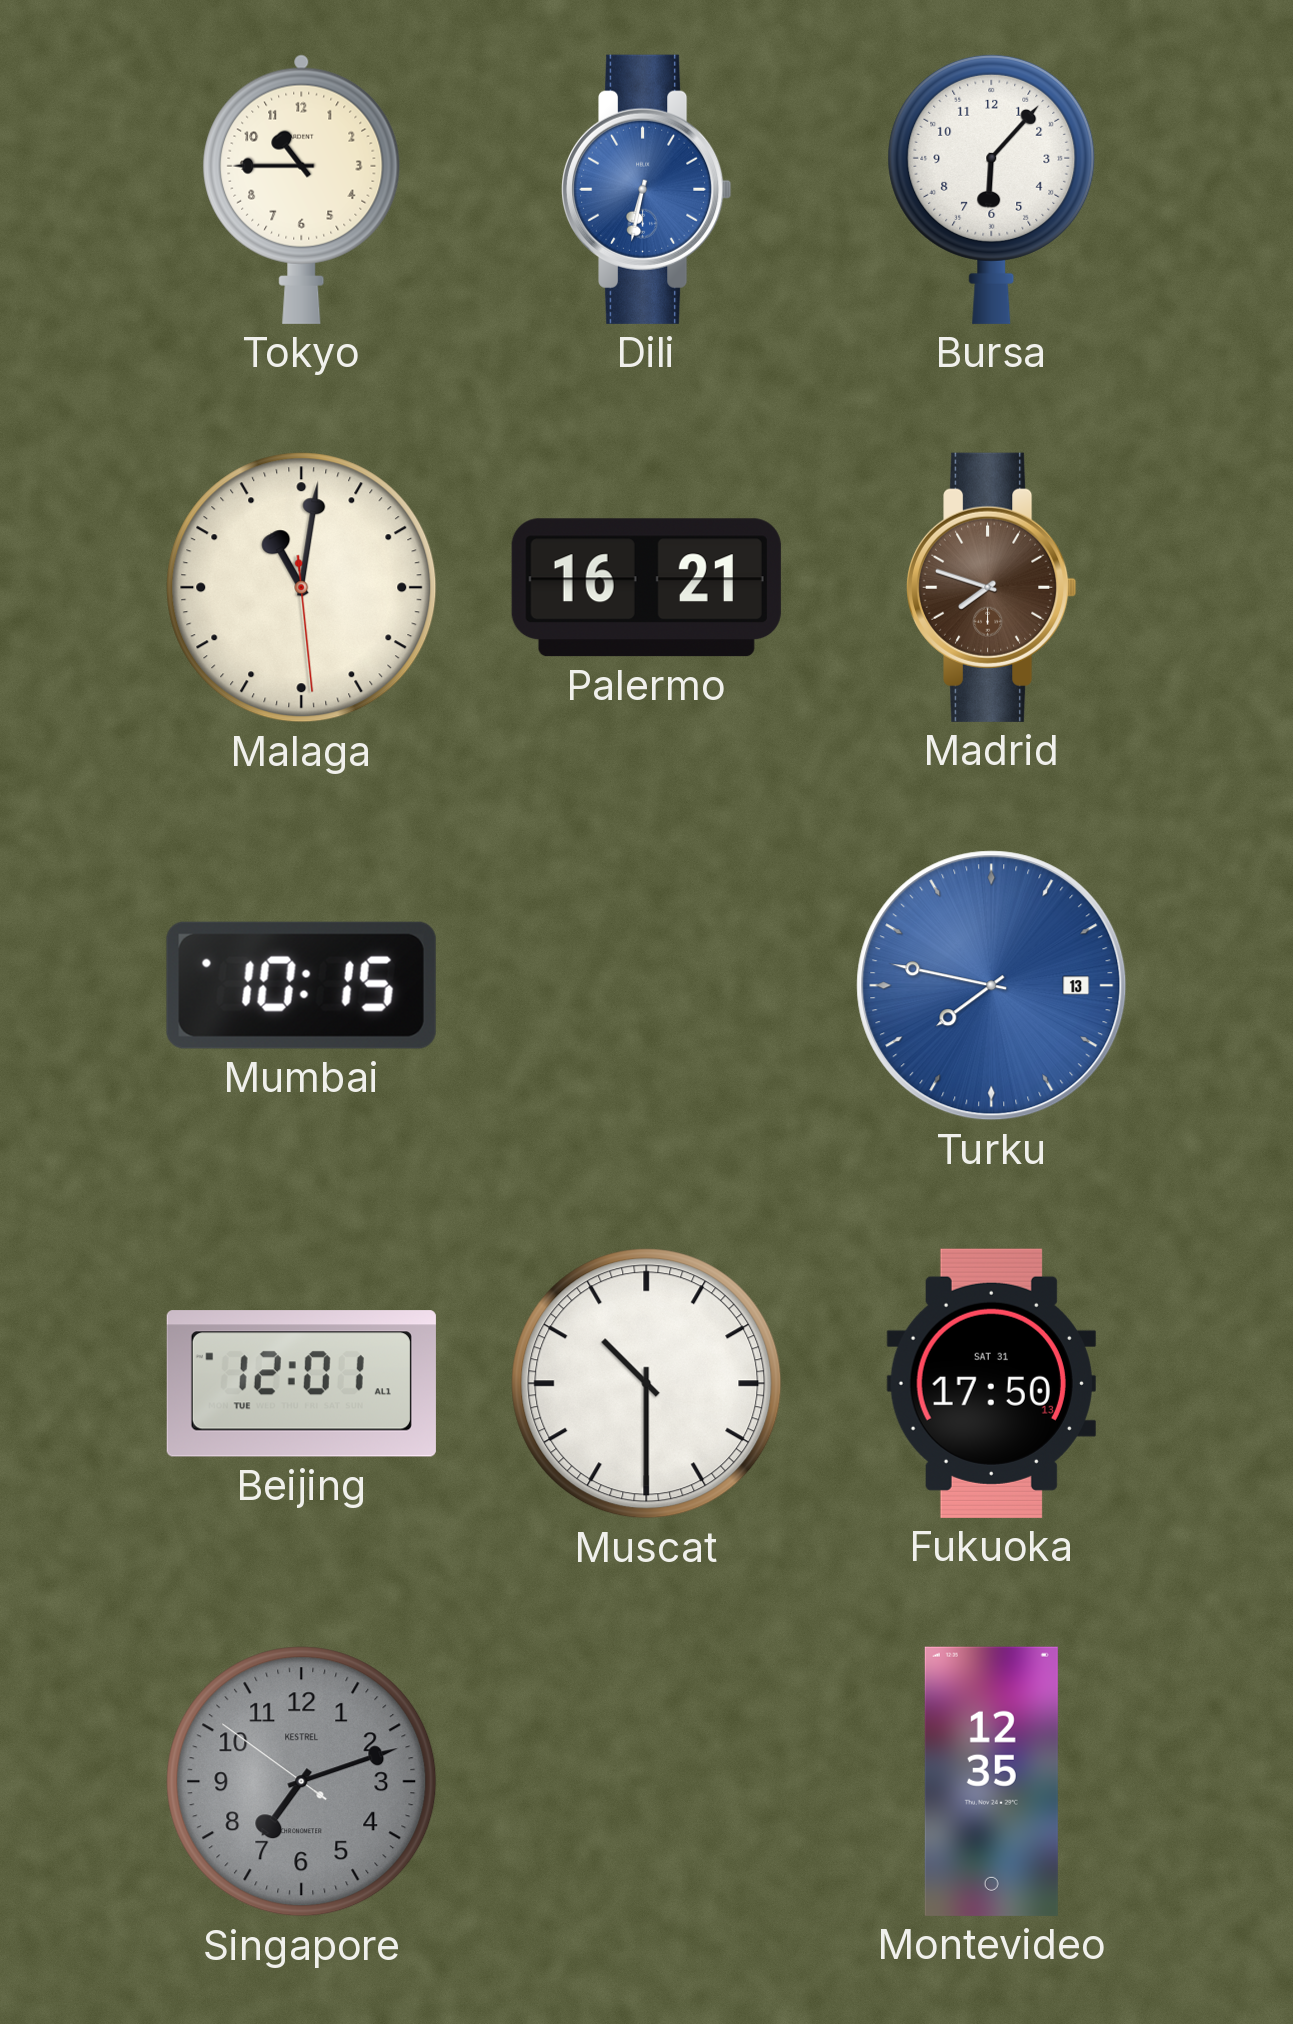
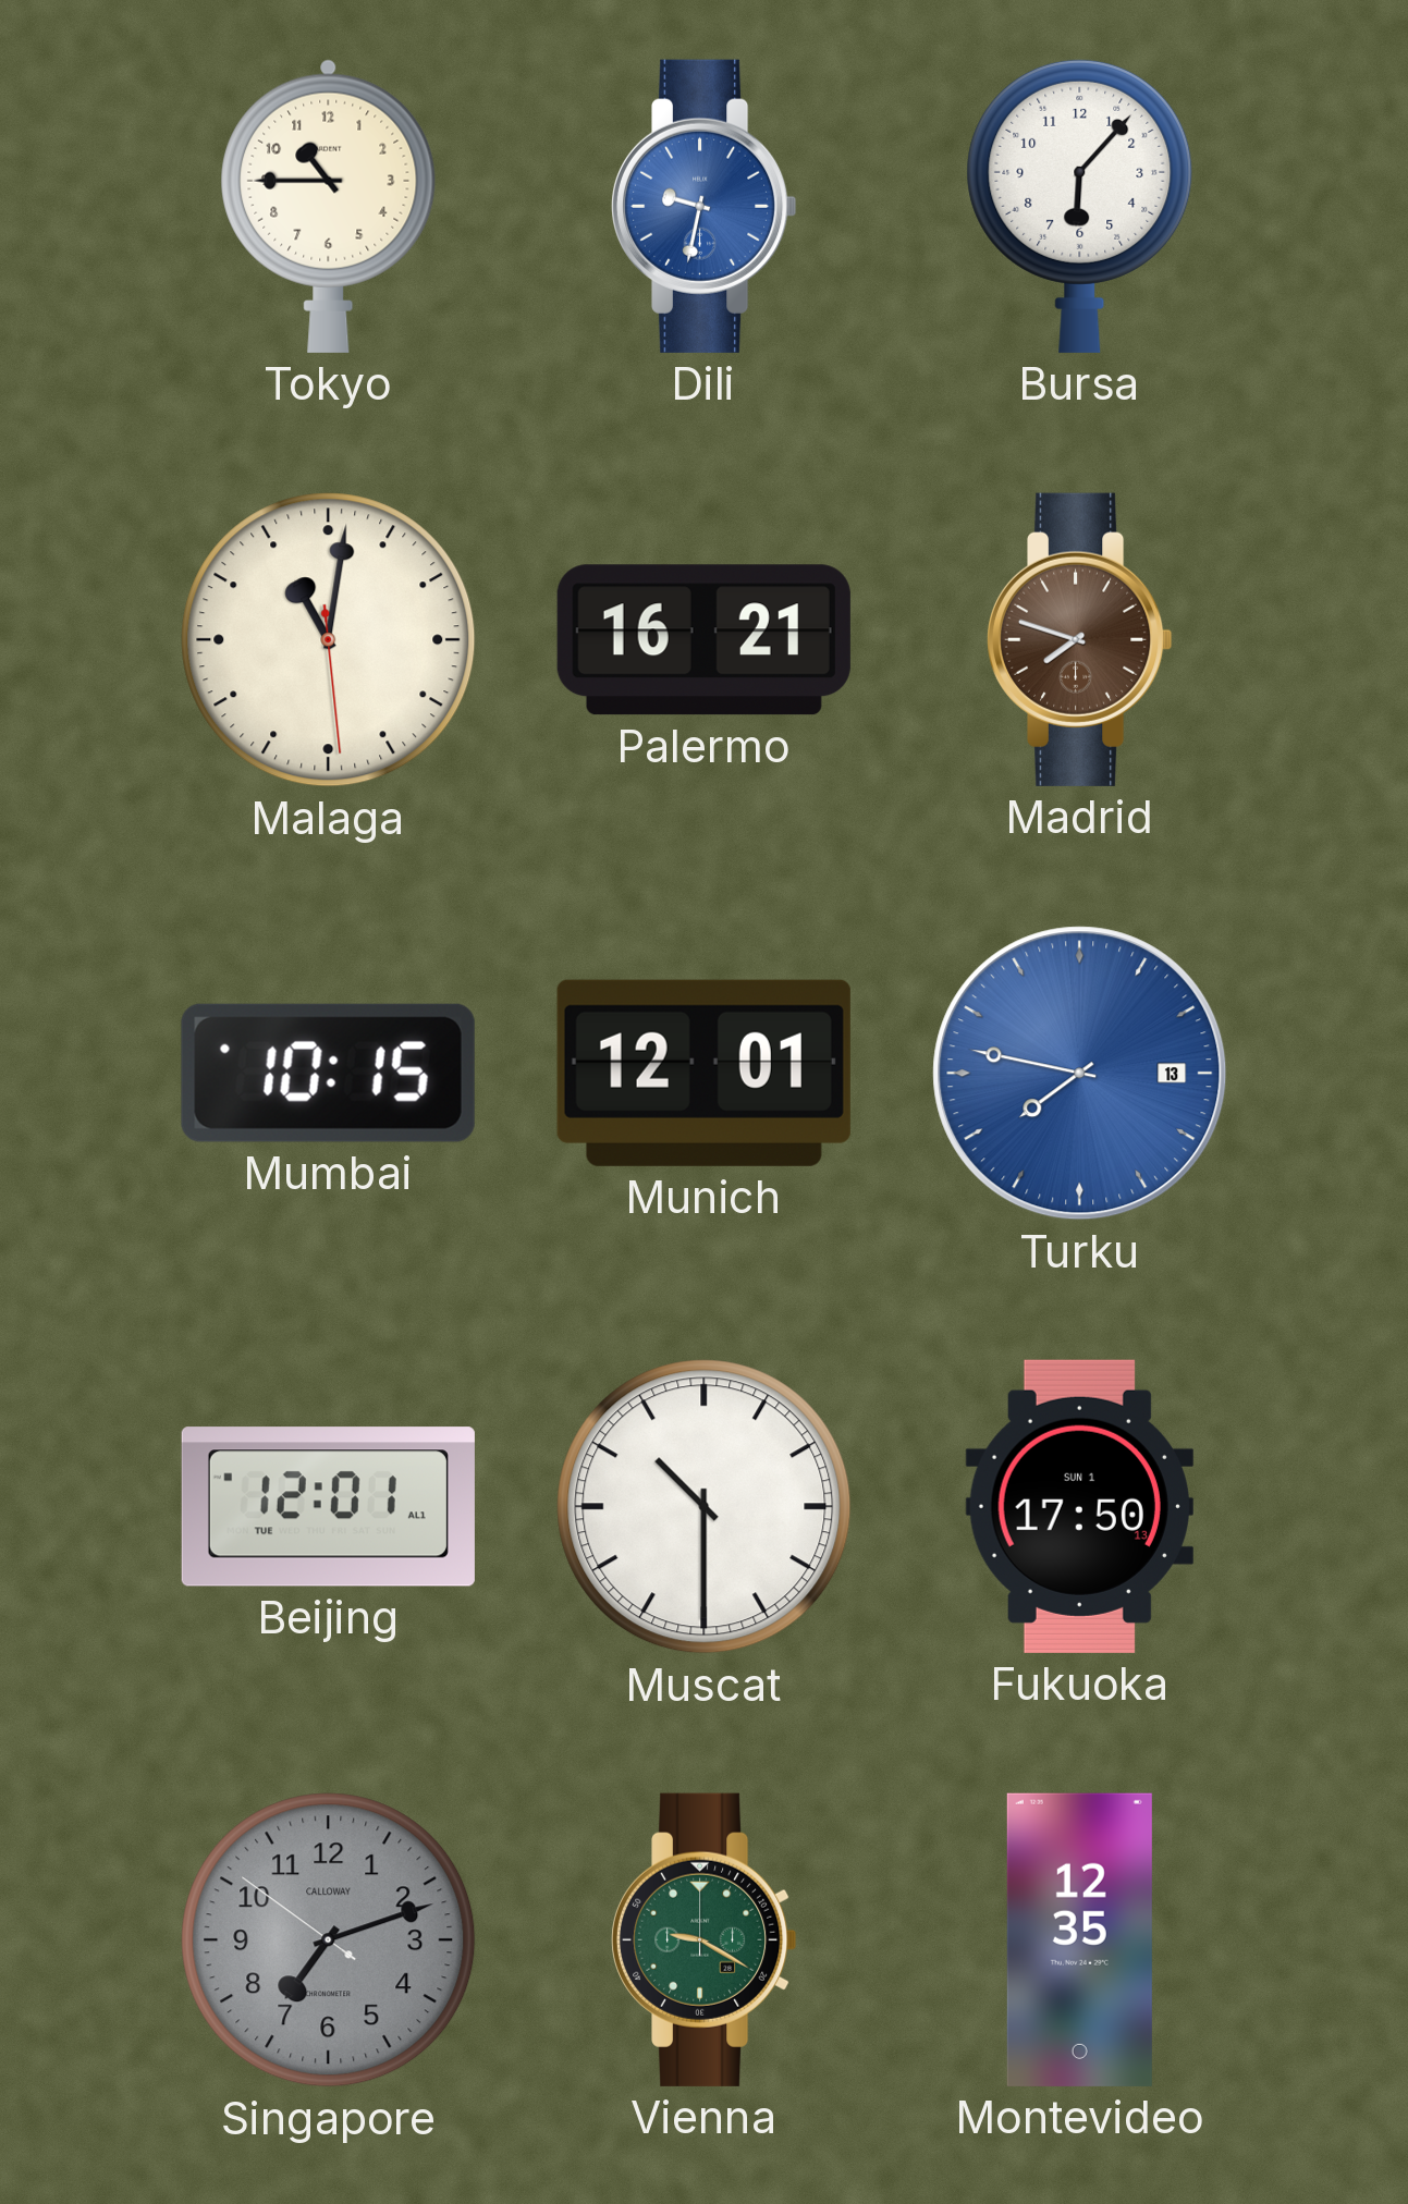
Dili: 6:32 -> 9:32
Munich: none -> 12:01
Fukuoka date: SAT 31 -> SUN 1
Singapore brand: KESTREL -> CALLOWAY
Vienna: none -> 9:20
